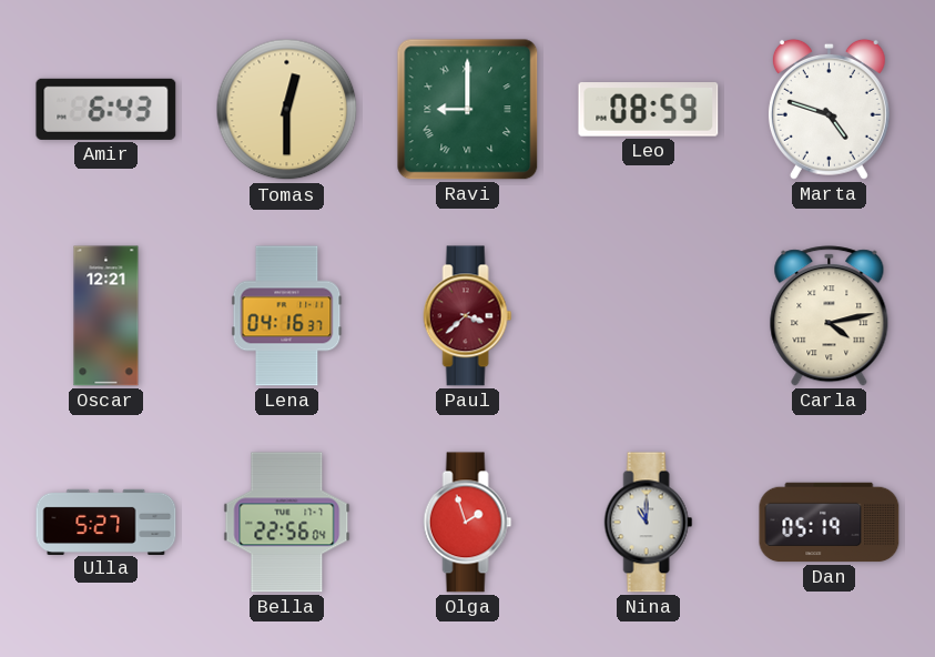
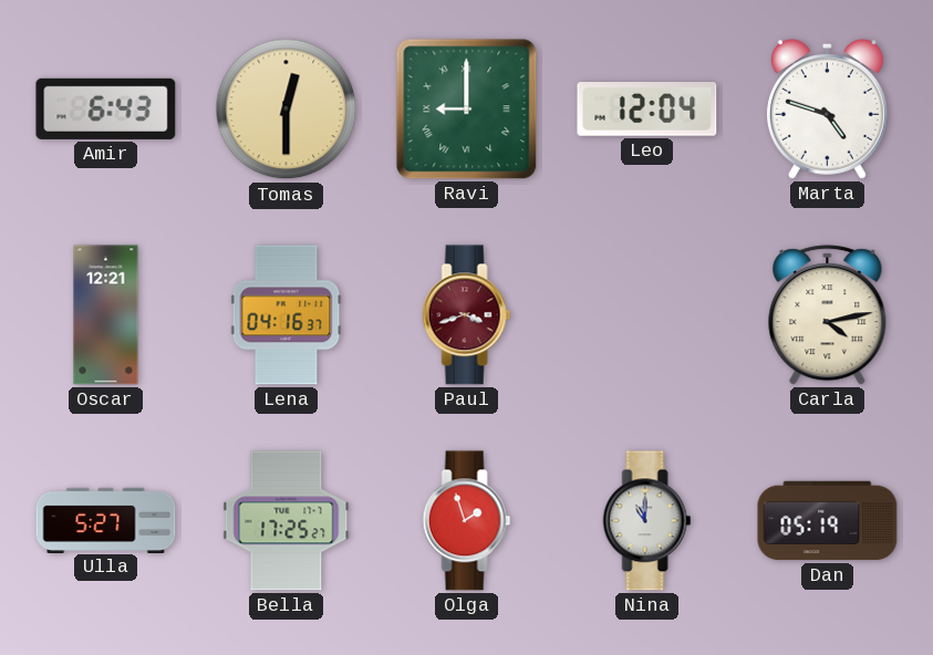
Leo: 08:59 -> 12:04
Paul: 3:38 -> 3:42
Bella: 22:56 -> 17:25
